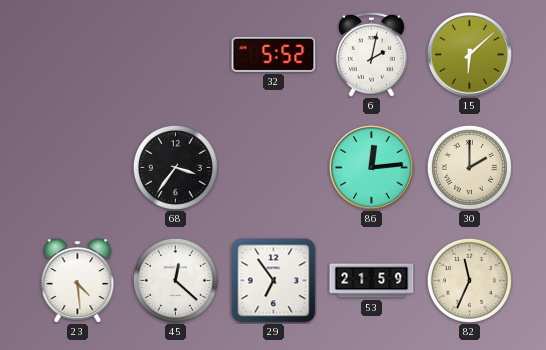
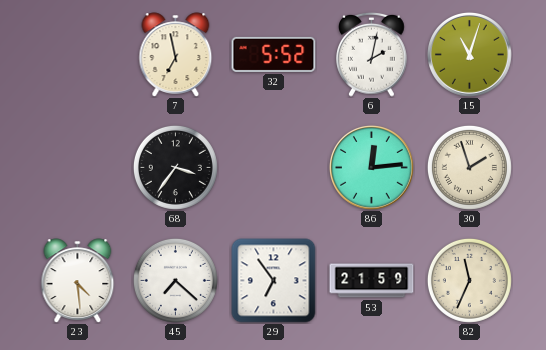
7: none -> 6:58
15: 6:08 -> 11:03
30: 2:00 -> 1:57
45: 12:22 -> 7:22
